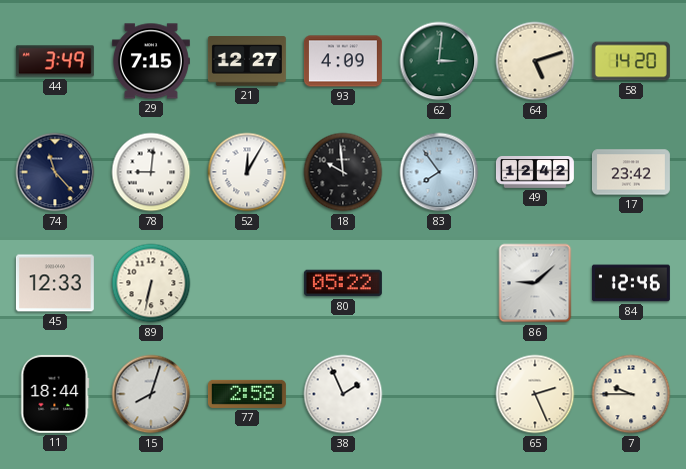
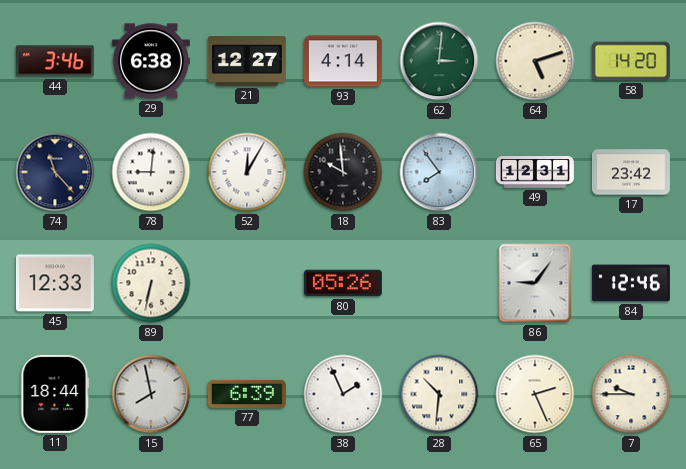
44: 3:49 -> 3:46
29: 7:15 -> 6:38
93: 4:09 -> 4:14
49: 12:42 -> 12:31
80: 05:22 -> 05:26
86: 9:08 -> 9:06
15: 8:03 -> 7:58
77: 2:58 -> 6:39
28: none -> 10:31
